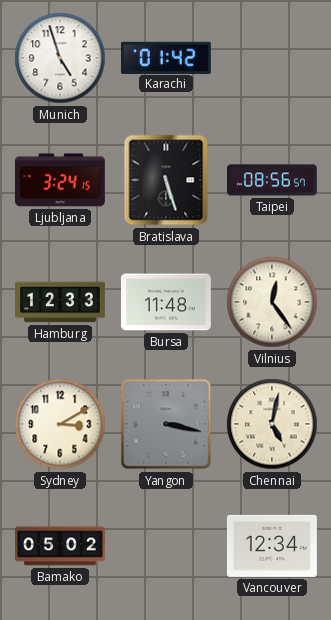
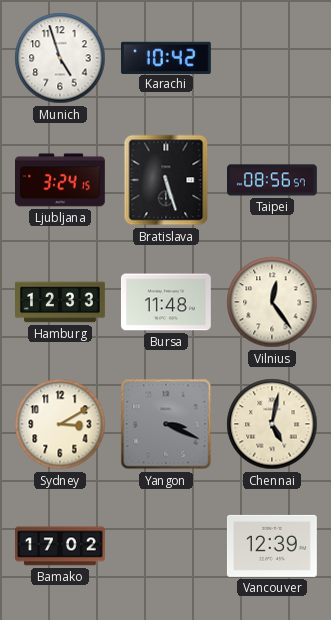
Karachi: 01:42 -> 10:42
Yangon: 3:17 -> 3:19
Bamako: 05:02 -> 17:02
Vancouver: 12:34 -> 12:39
